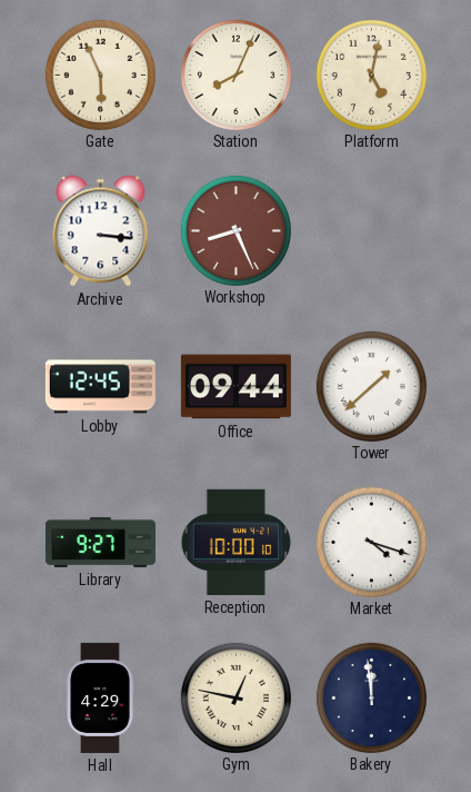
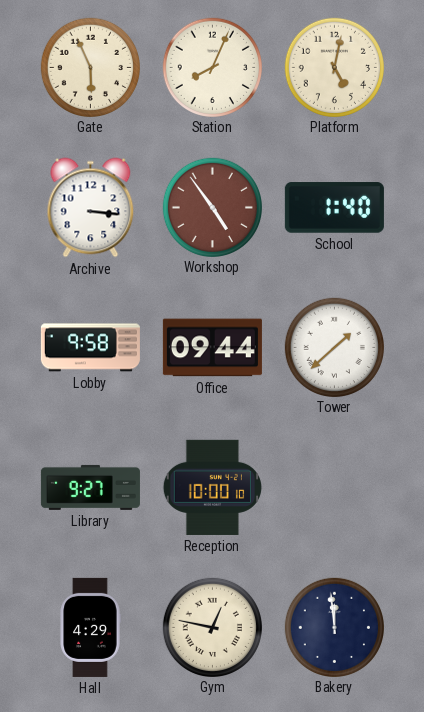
Workshop: 8:26 -> 4:54
School: none -> 1:40
Lobby: 12:45 -> 9:58
Market: 4:18 -> none
